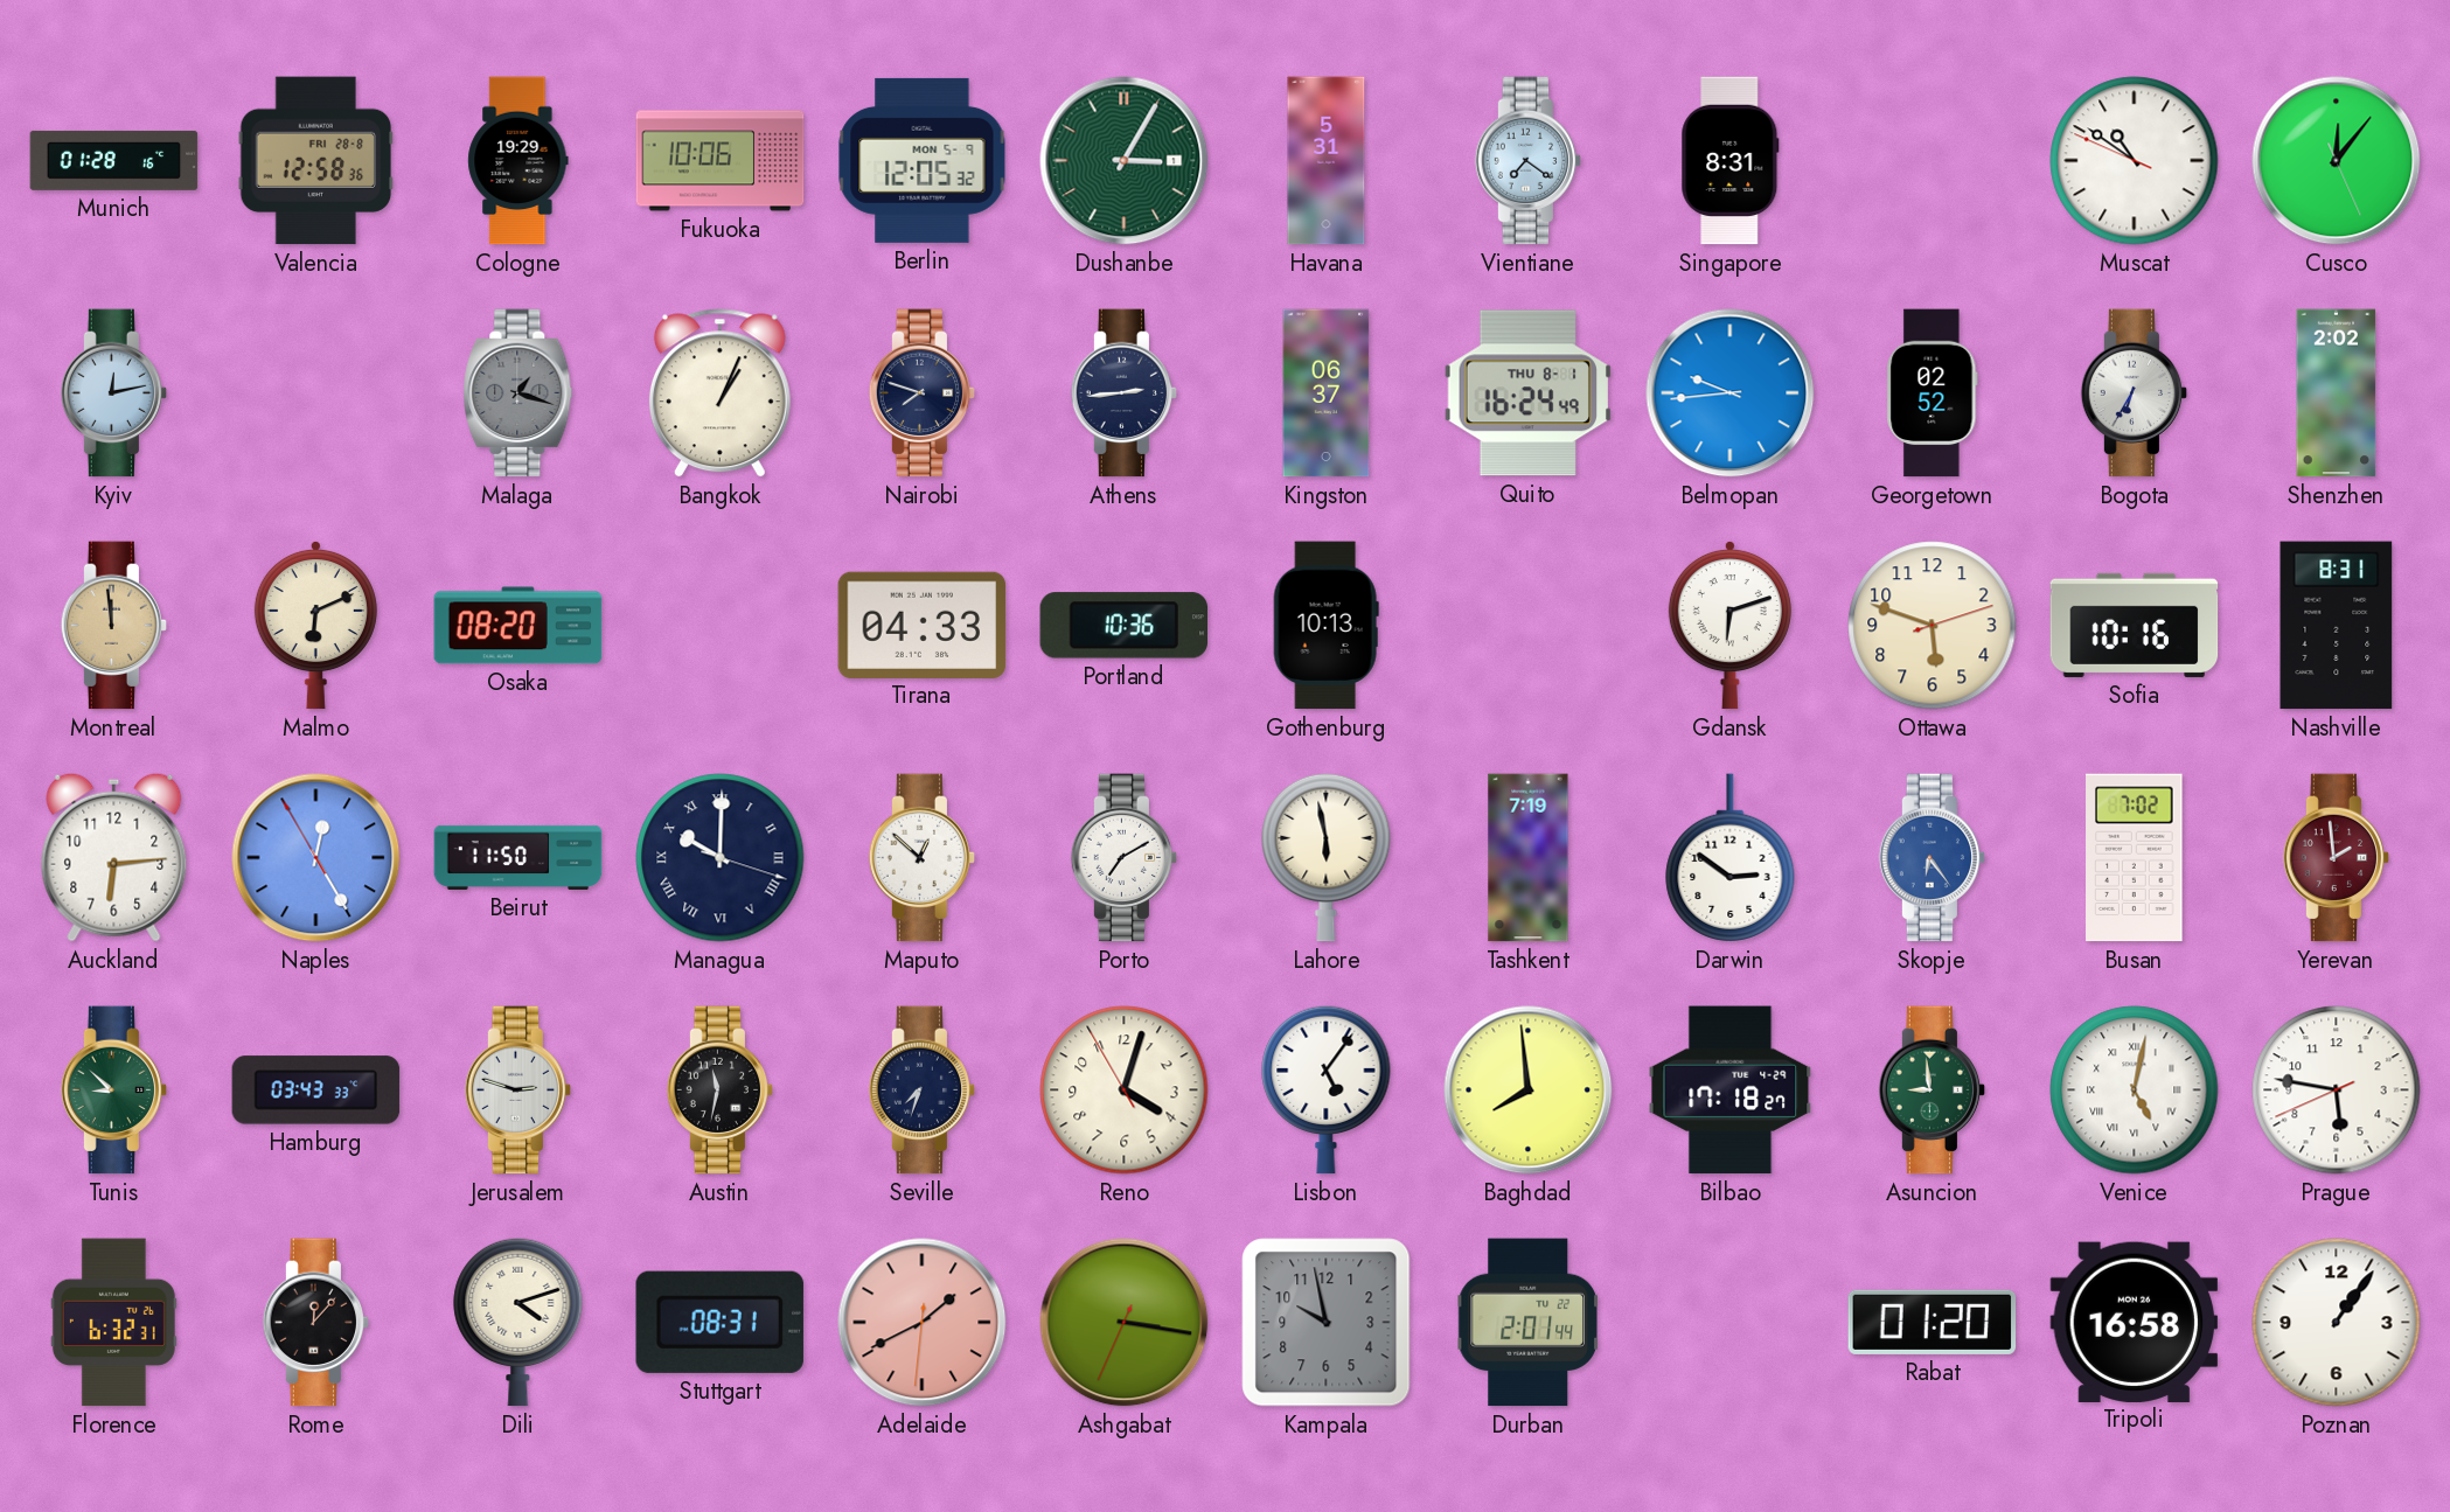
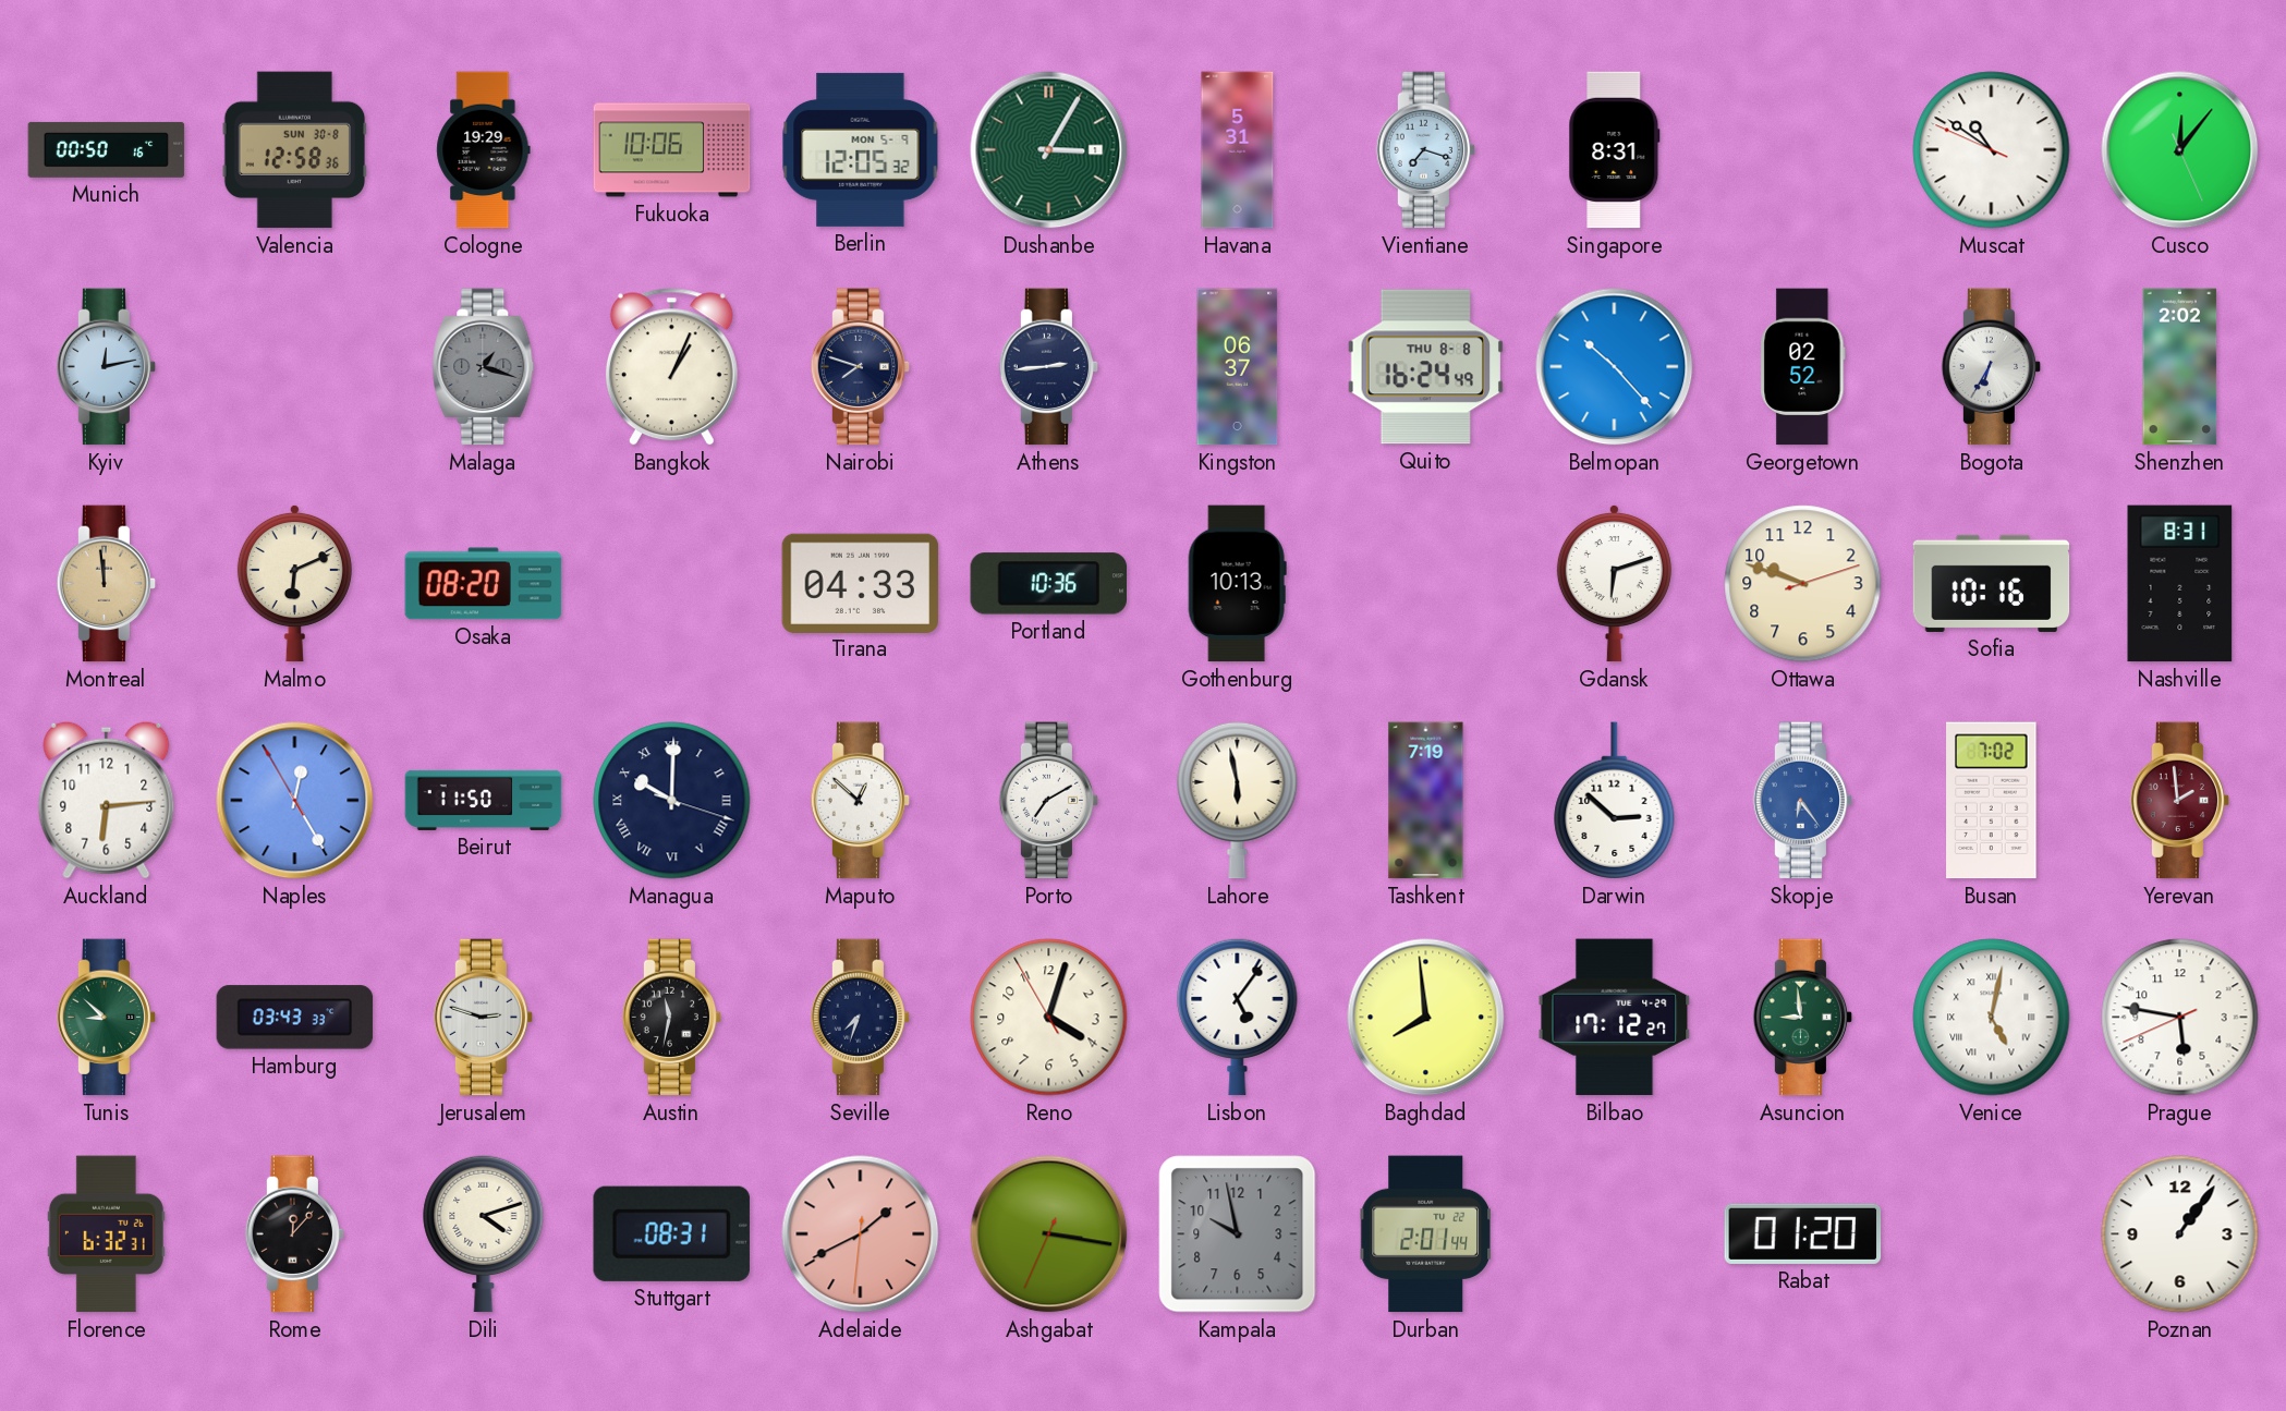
Munich: 01:28 -> 00:50
Valencia date: FRI 28-8 -> SUN 30-8
Vientiane: 7:21 -> 7:18
Quito date: THU 8-1 -> THU 8-8
Belmopan: 9:44 -> 10:23
Ottawa: 5:48 -> 9:48
Darwin: 2:51 -> 2:52
Bilbao: 17:18 -> 17:12
Tripoli: 16:58 -> none
